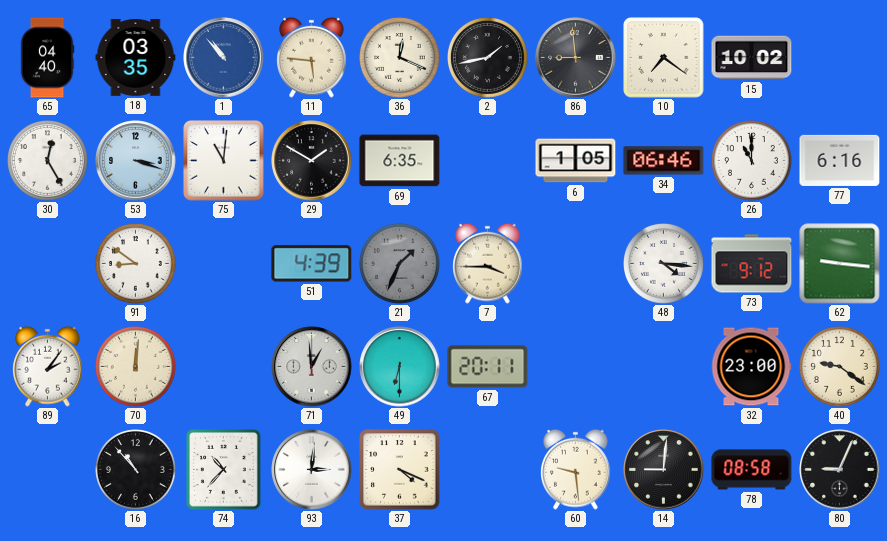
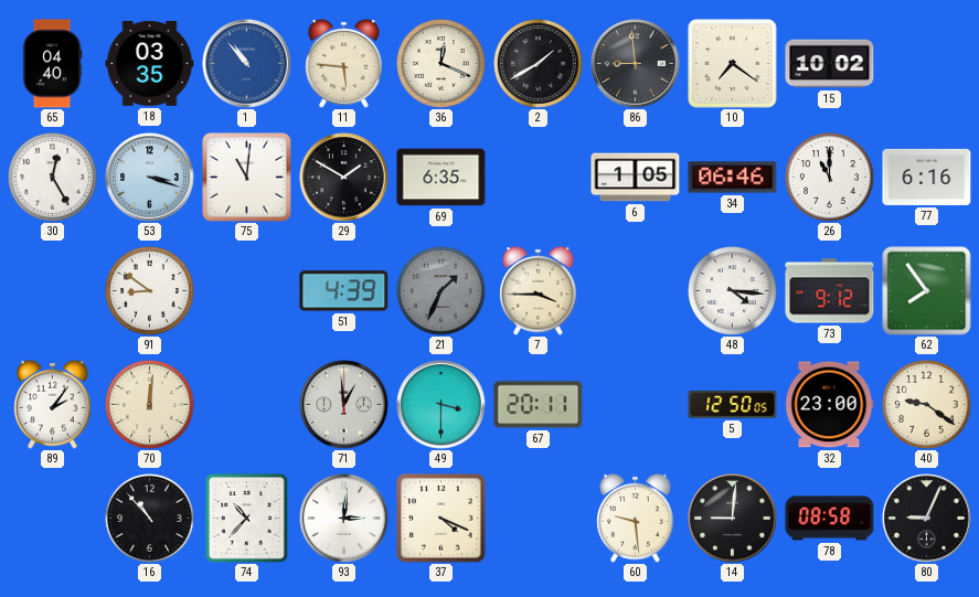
2: 1:43 -> 1:40
62: 9:16 -> 7:54
49: 6:30 -> 3:30
5: none -> 12:50
